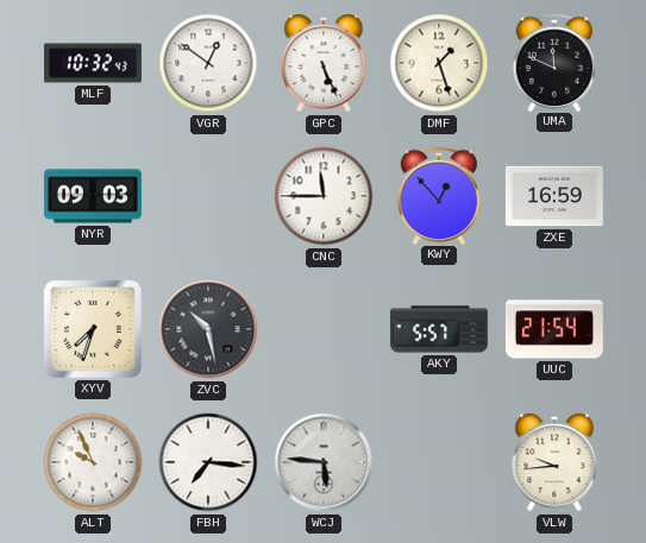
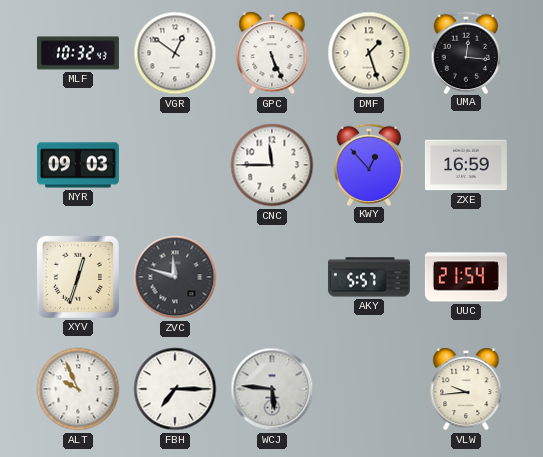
UMA: 11:49 -> 12:16
XYV: 7:33 -> 12:33
ZVC: 10:28 -> 11:48
FBH: 7:16 -> 7:15
